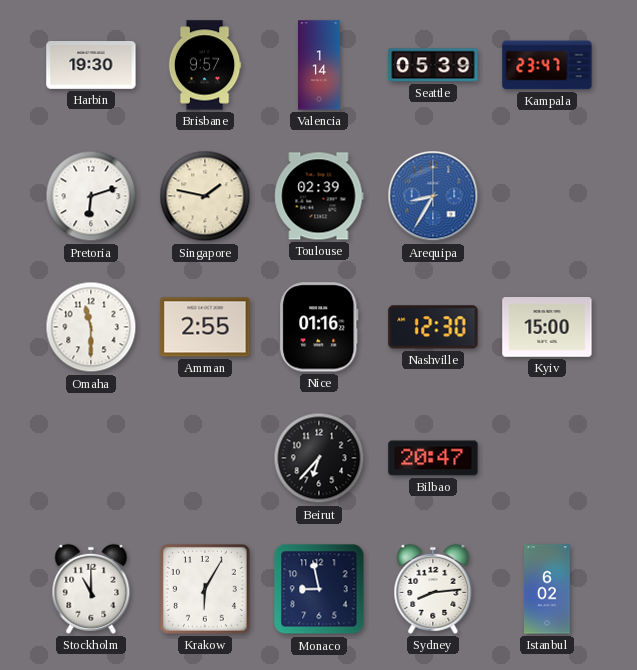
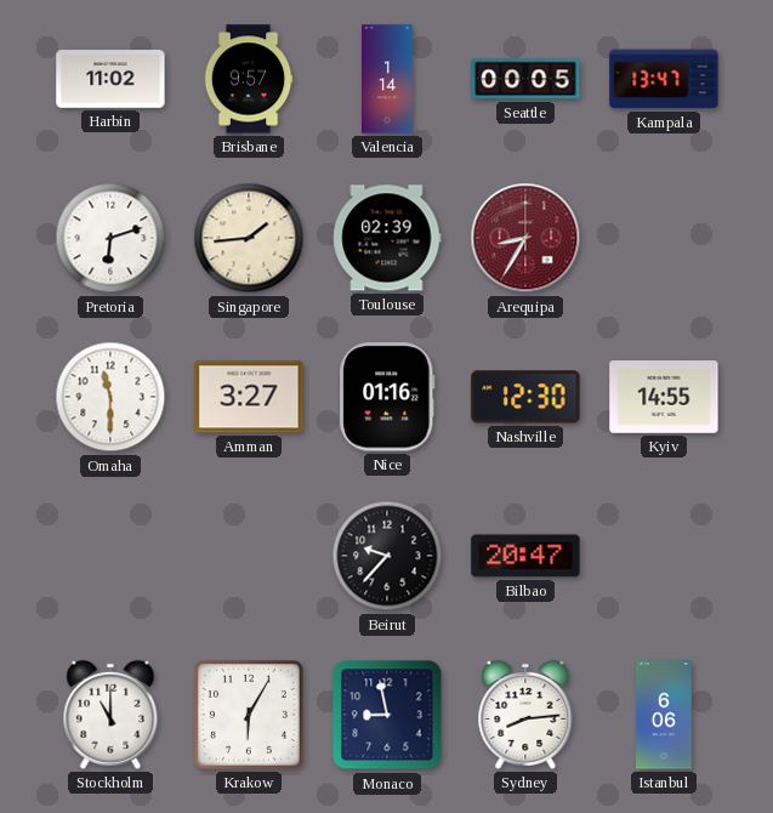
Harbin: 19:30 -> 11:02
Seattle: 05:39 -> 00:05
Kampala: 23:47 -> 13:47
Singapore: 1:47 -> 1:44
Arequipa dial: blue -> burgundy
Amman: 2:55 -> 3:27
Kyiv: 15:00 -> 14:55
Beirut: 6:37 -> 9:37
Istanbul: 6:02 -> 6:06
